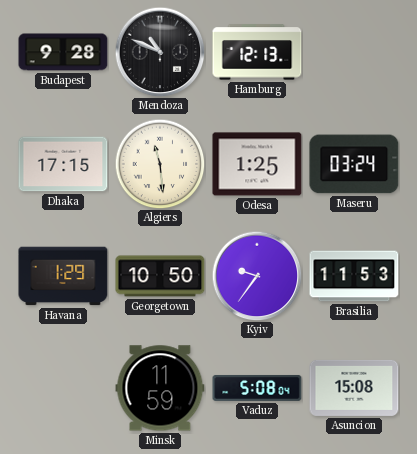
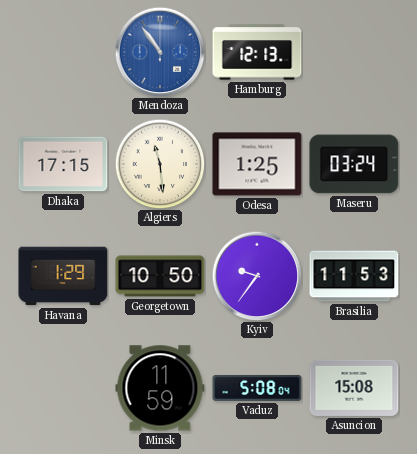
Budapest: 9:28 -> none
Mendoza: 10:49 -> 10:54
Mendoza dial: black -> blue
